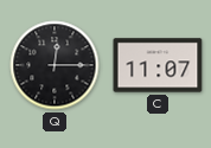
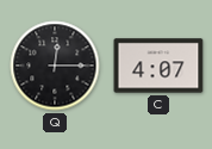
C: 11:07 -> 4:07
